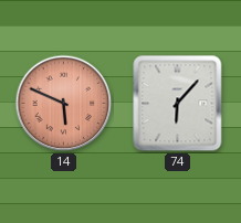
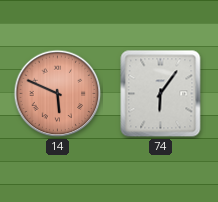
74: 6:07 -> 6:06
